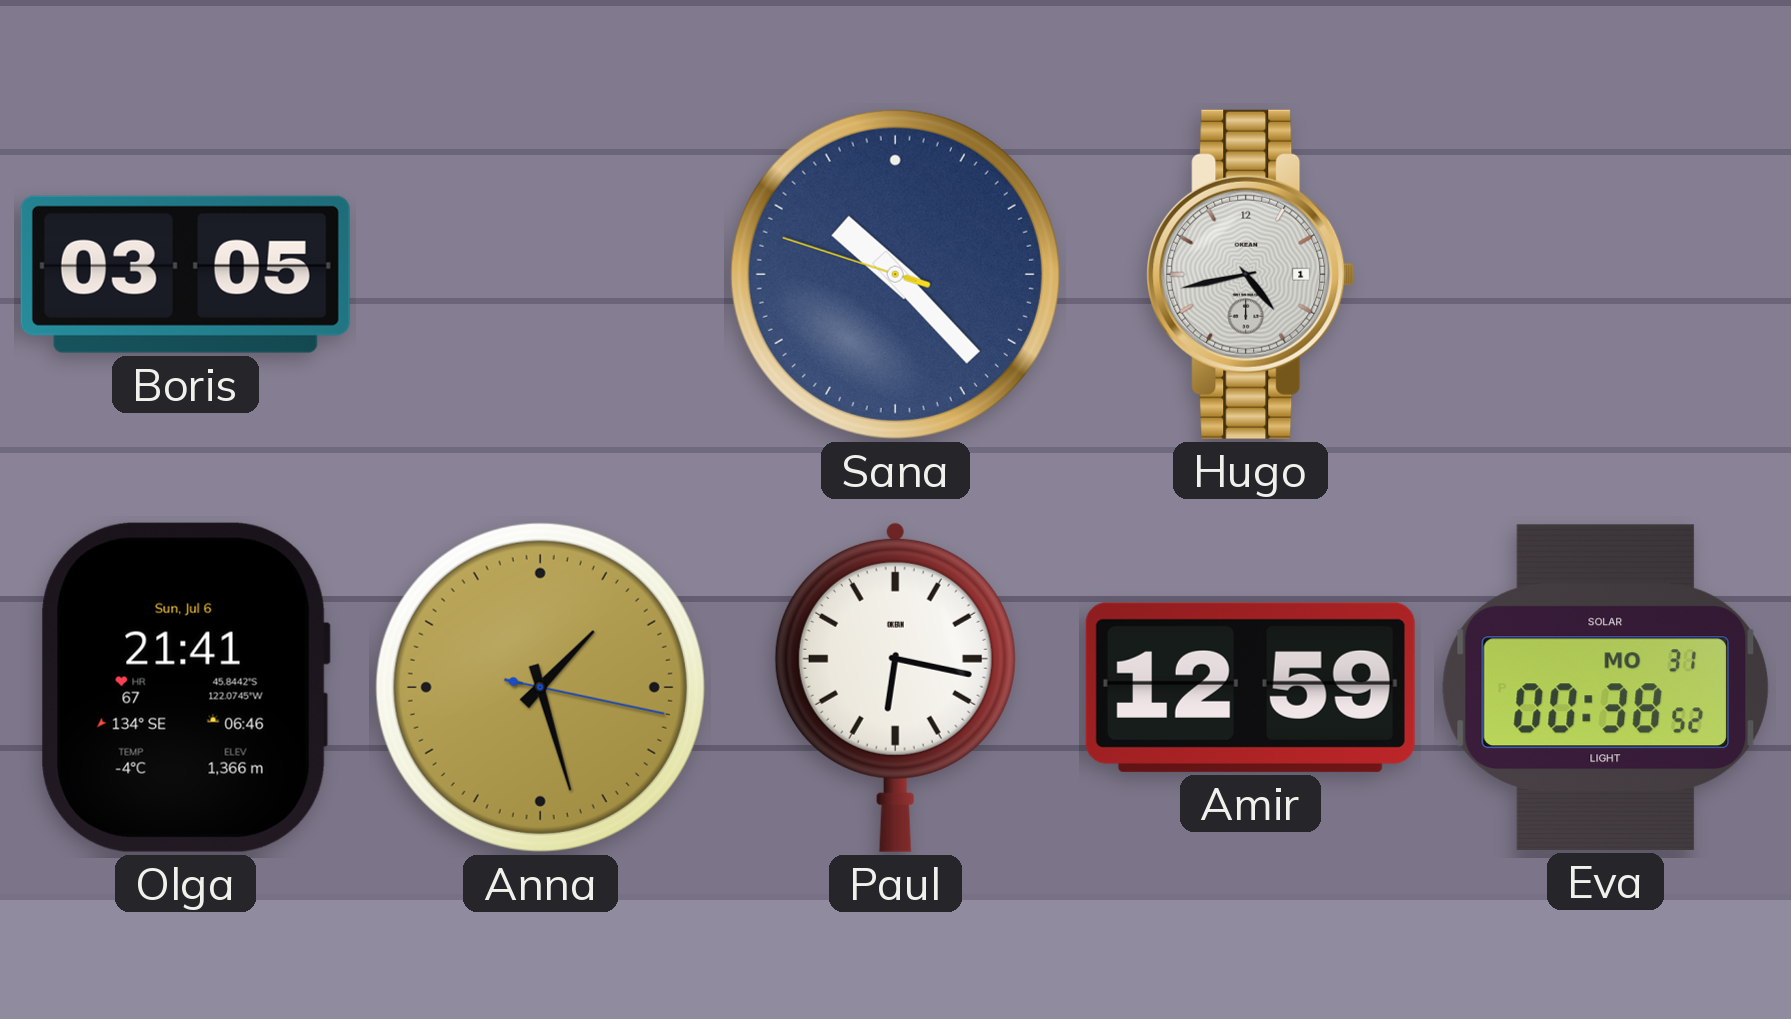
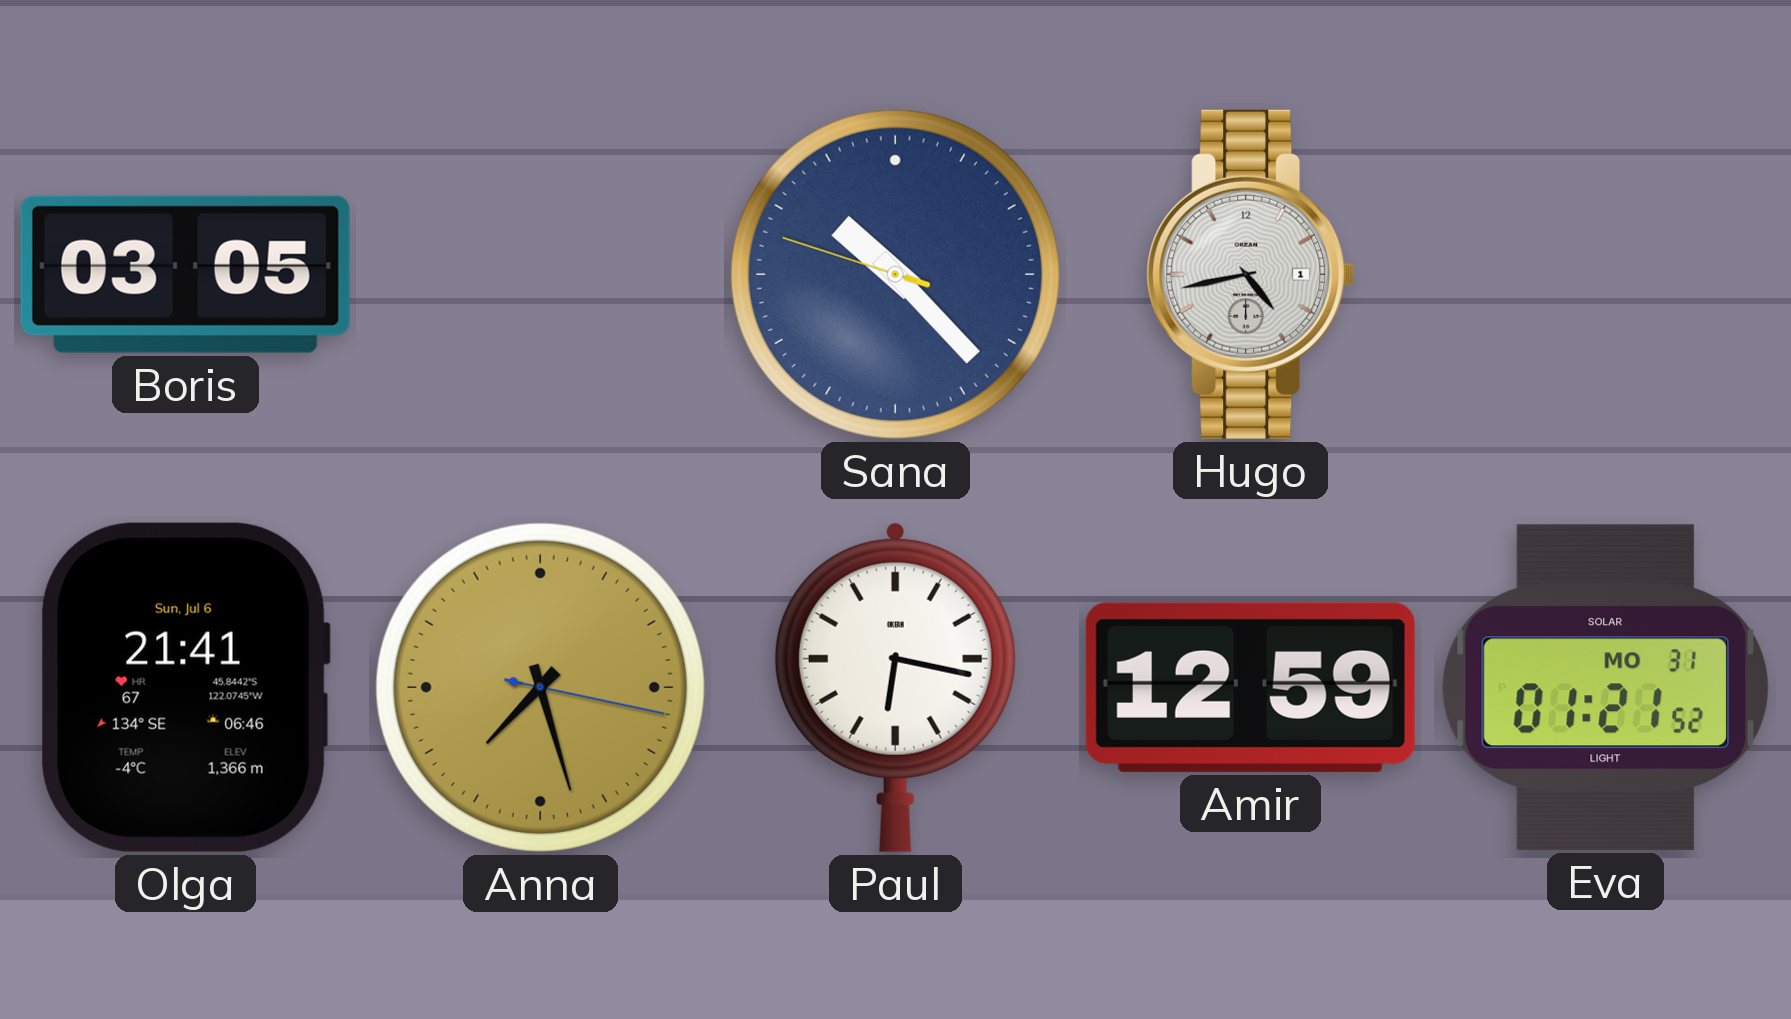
Anna: 1:27 -> 7:27
Eva: 00:38 -> 01:21
